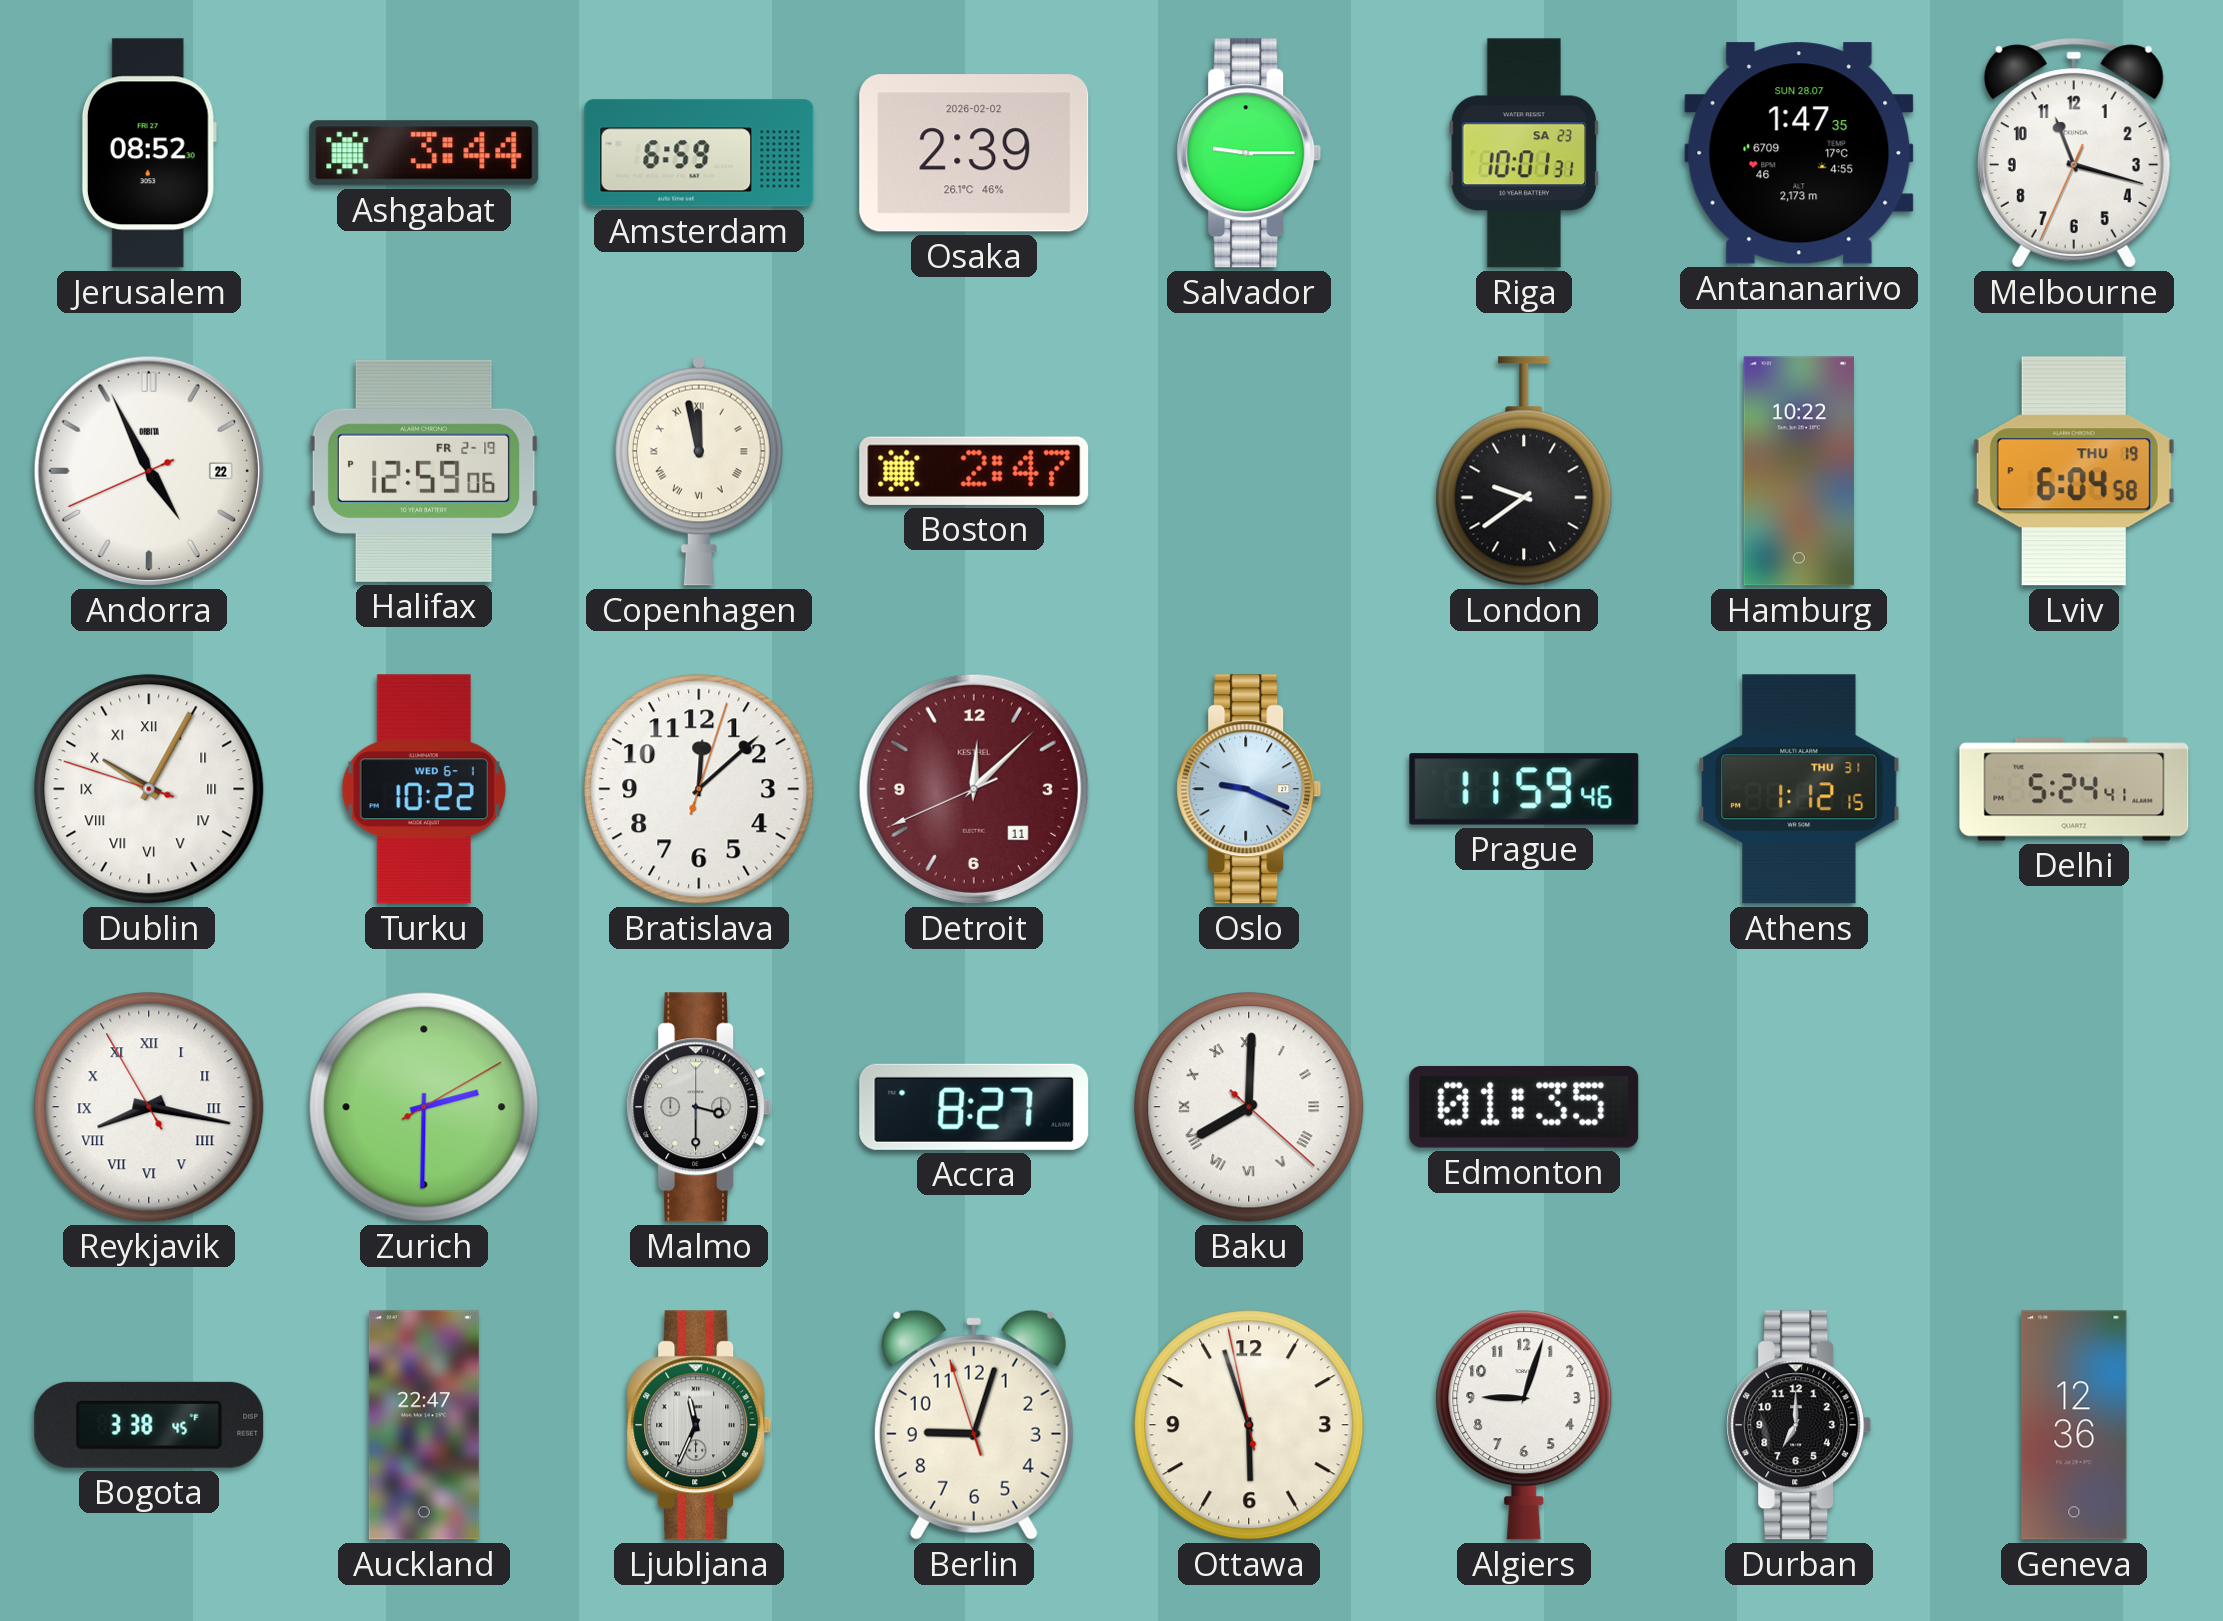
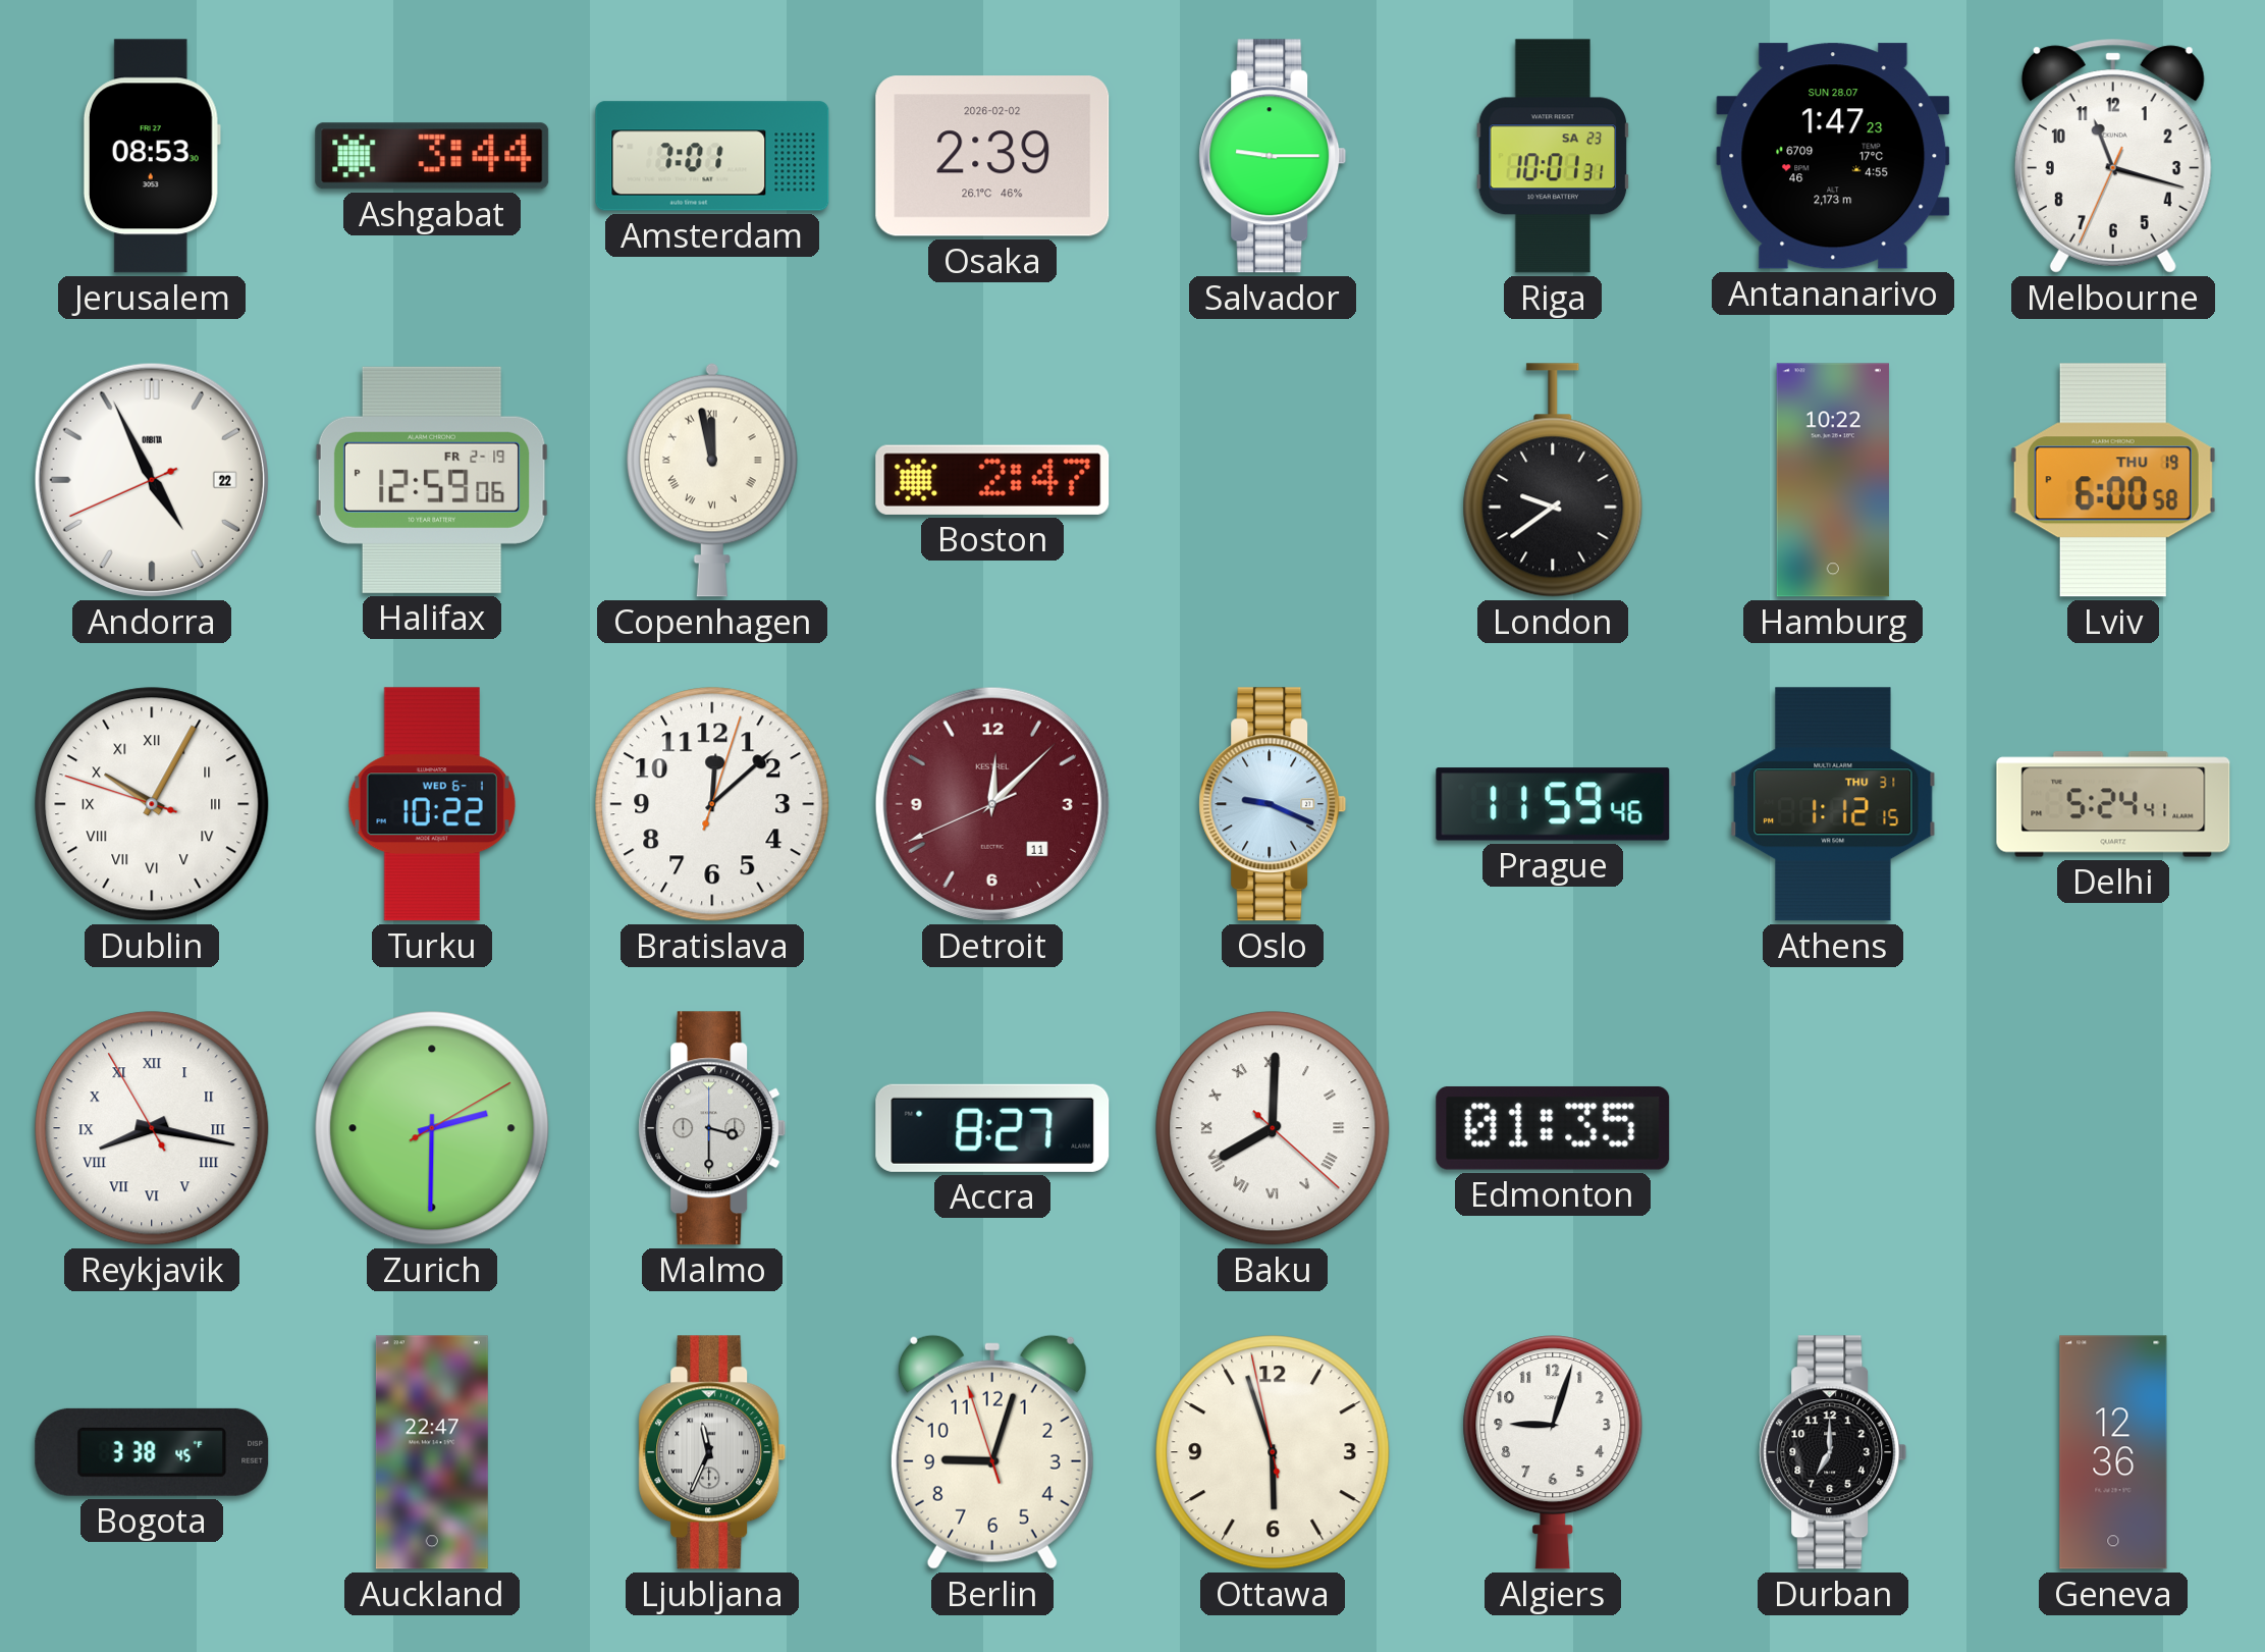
Jerusalem: 08:52 -> 08:53
Amsterdam: 6:59 -> 7:01
Antananarivo: 1:47:35 -> 1:47:23
Lviv: 6:04 -> 6:00
